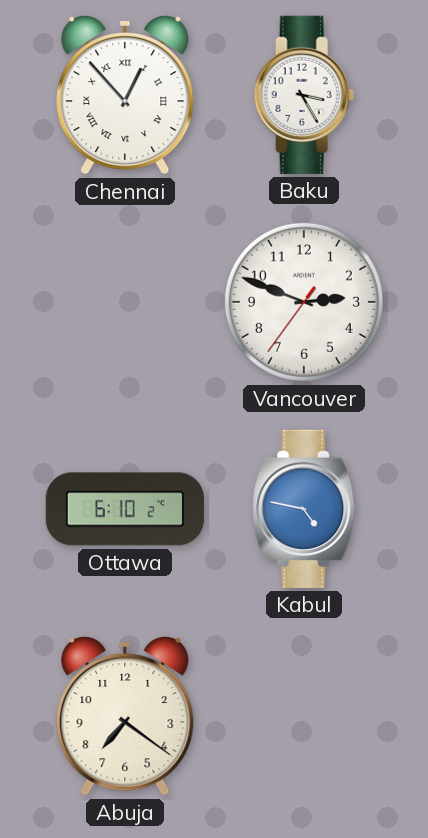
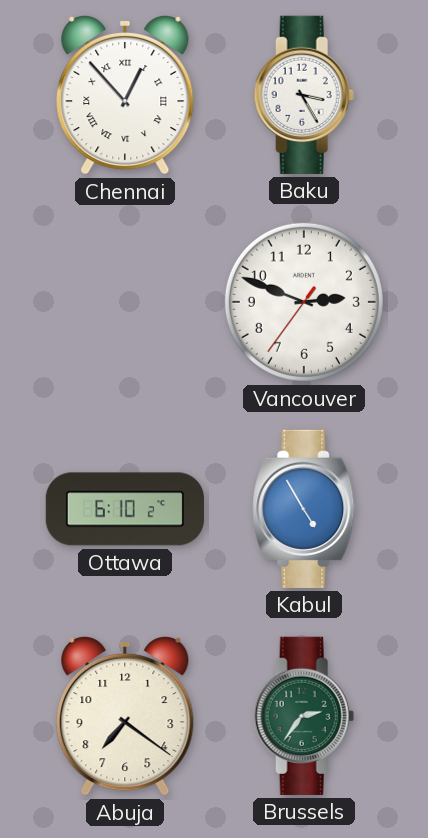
Kabul: 4:47 -> 4:55
Brussels: none -> 2:36
